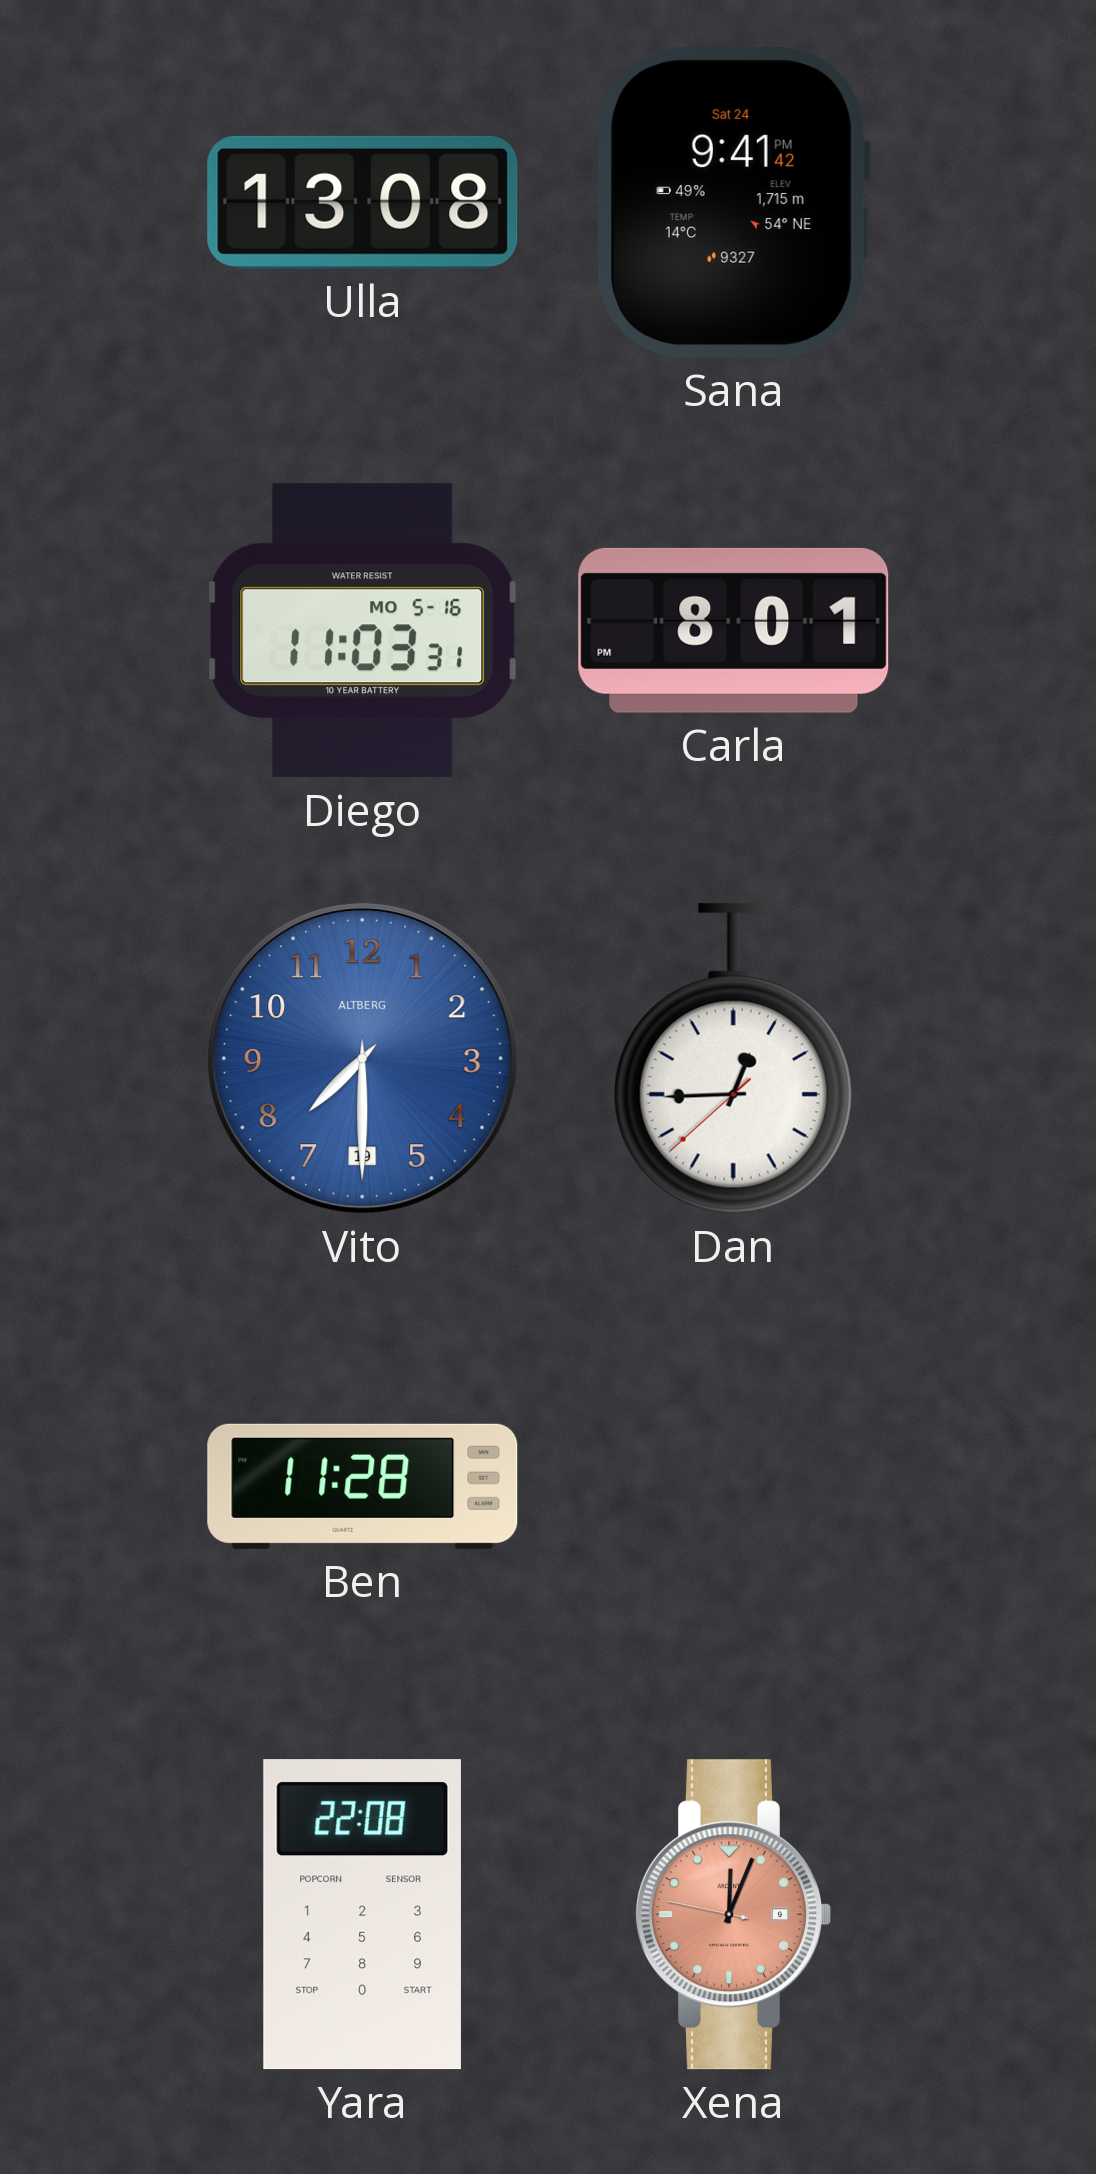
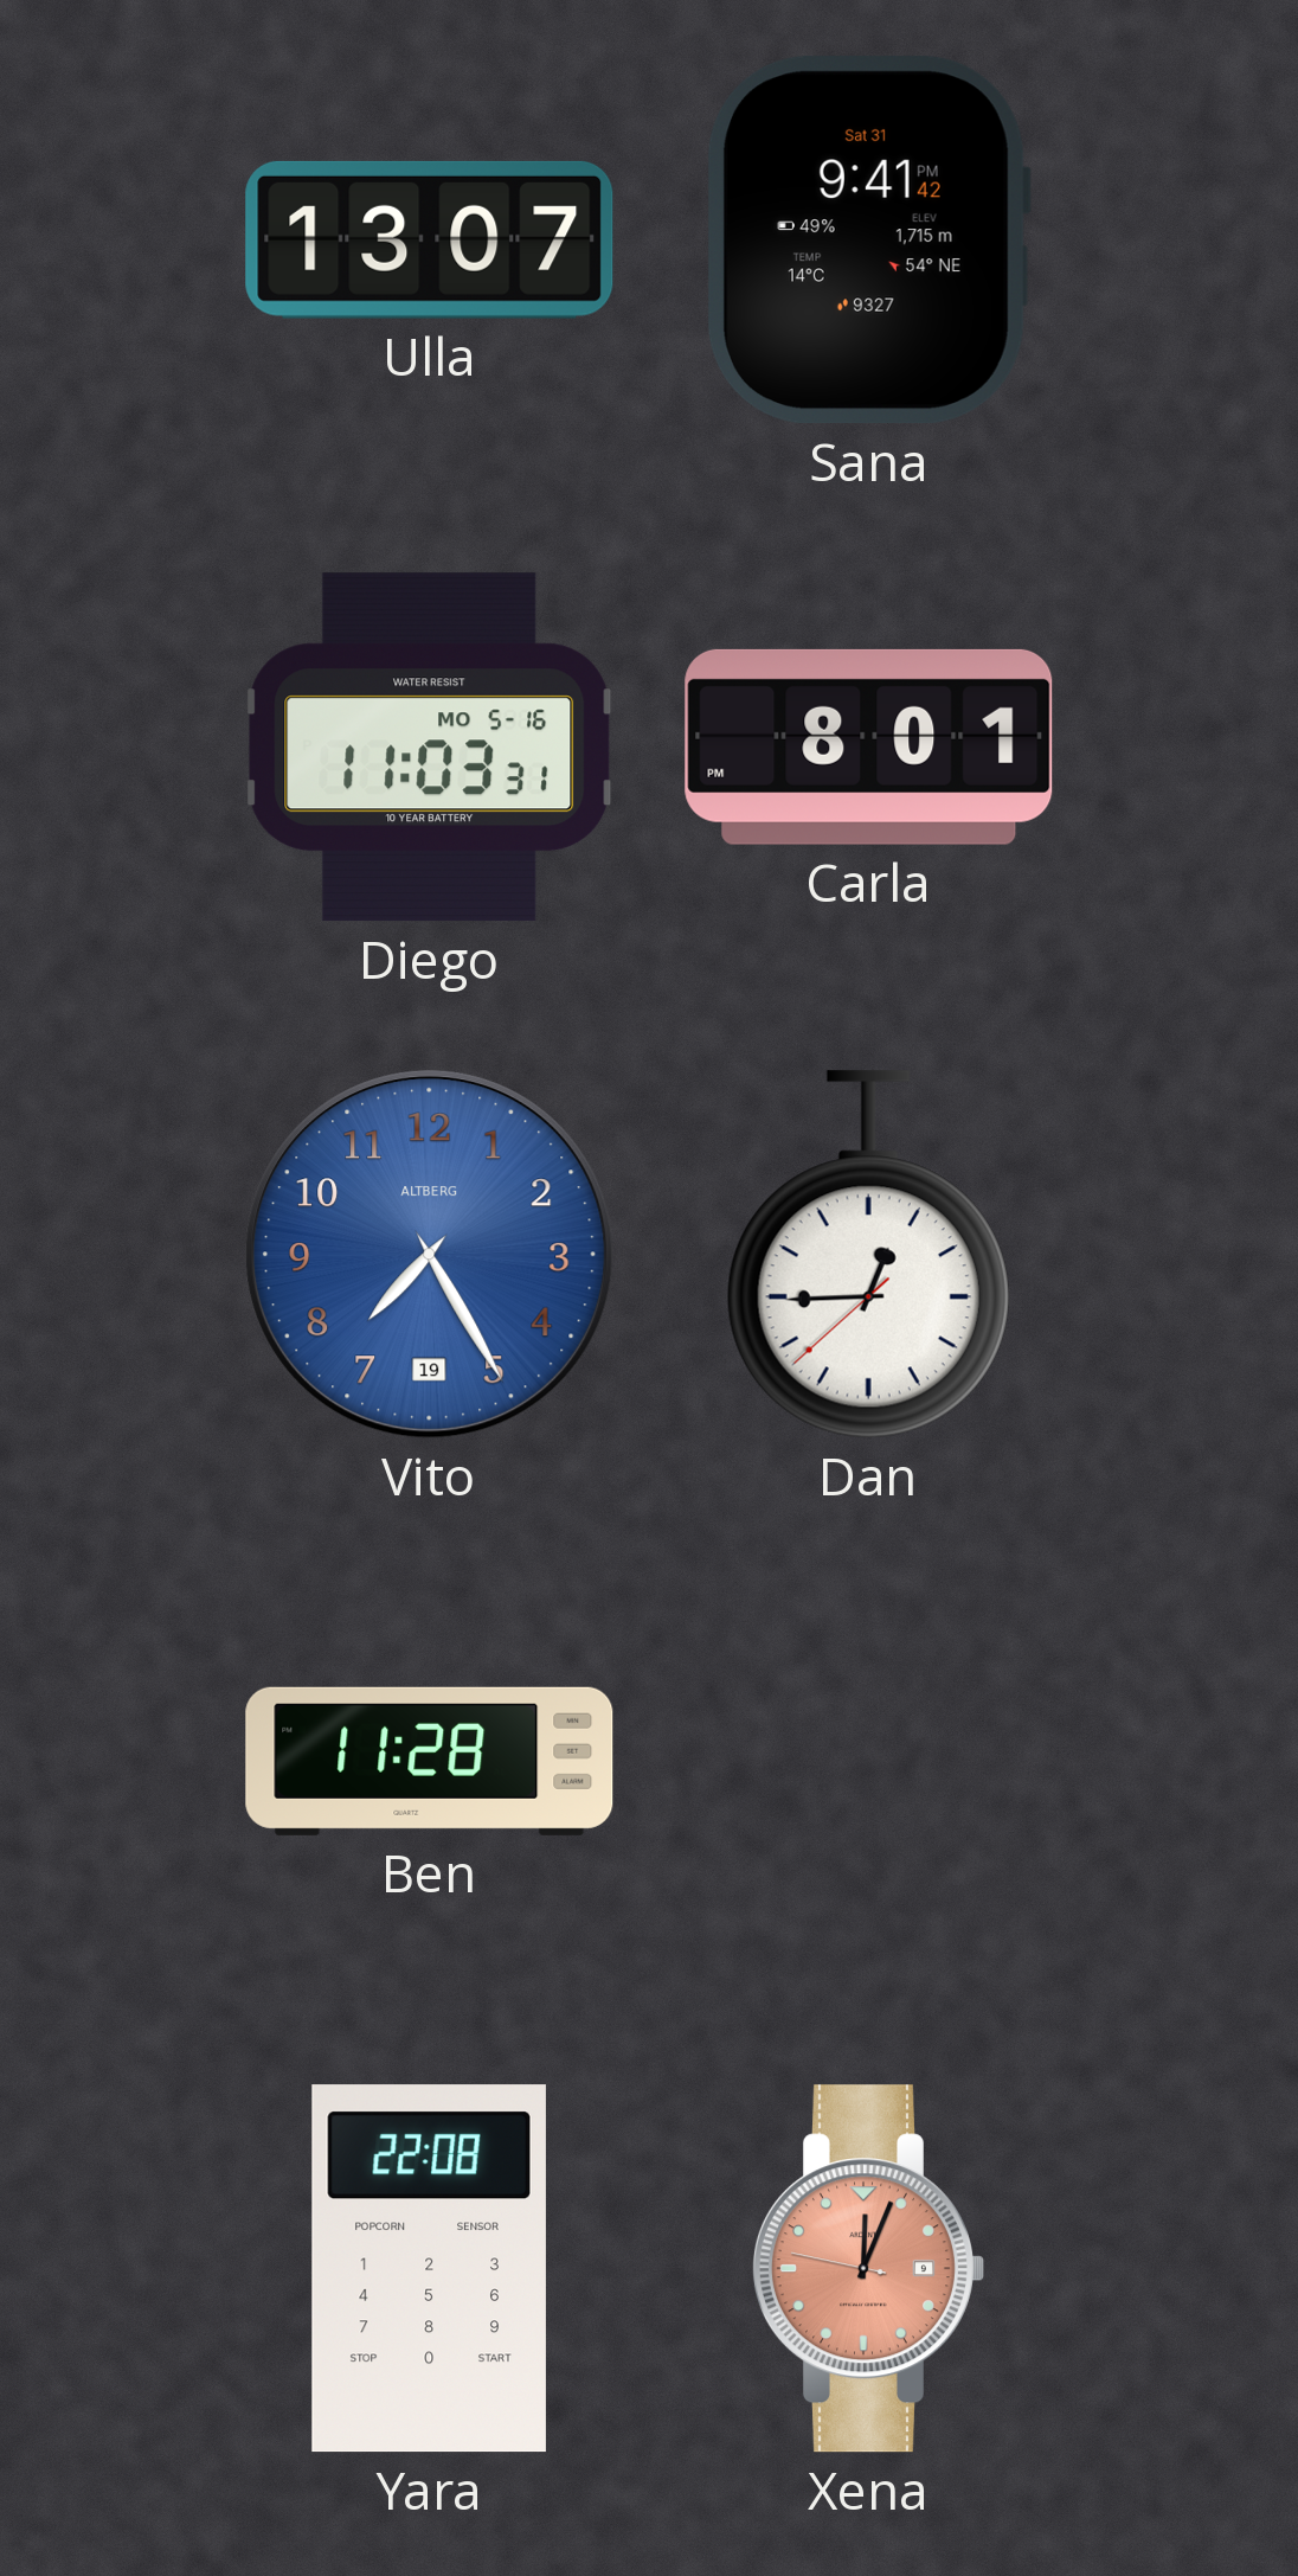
Ulla: 13:08 -> 13:07
Sana date: Sat 24 -> Sat 31
Vito: 7:30 -> 7:25
